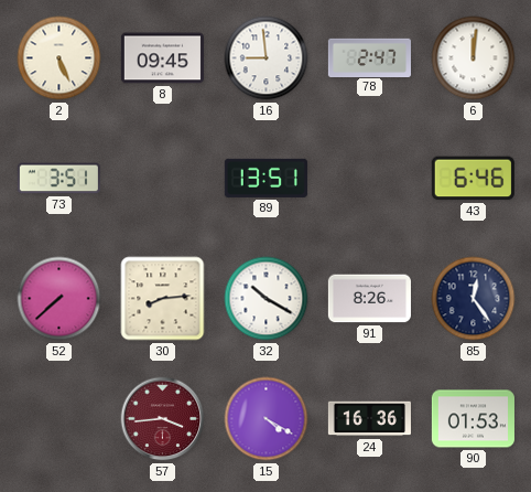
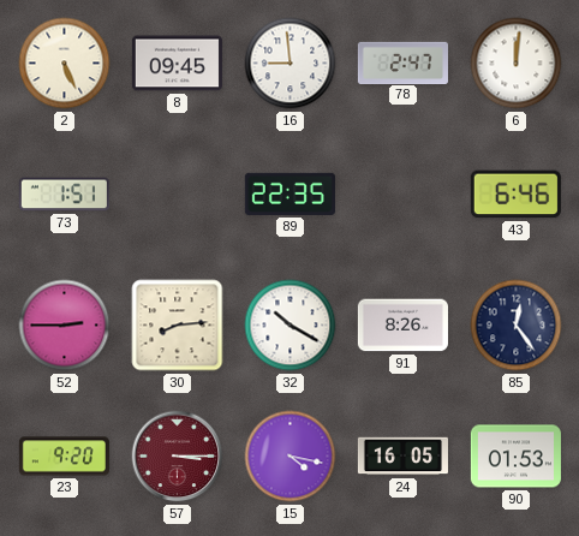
73: 3:51 -> 1:51
89: 13:51 -> 22:35
52: 7:38 -> 2:45
23: none -> 9:20
57: 3:44 -> 3:15
15: 4:20 -> 4:17
24: 16:36 -> 16:05
